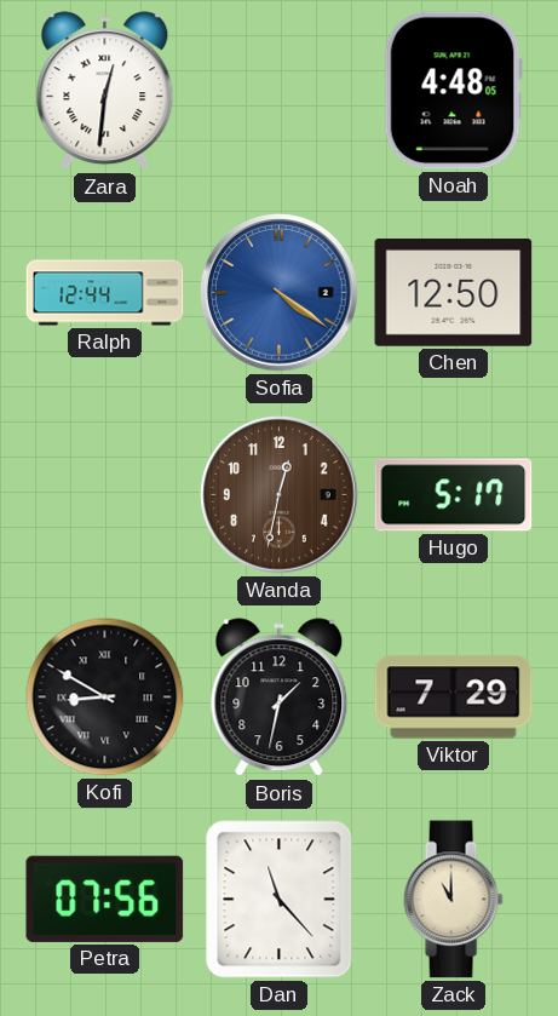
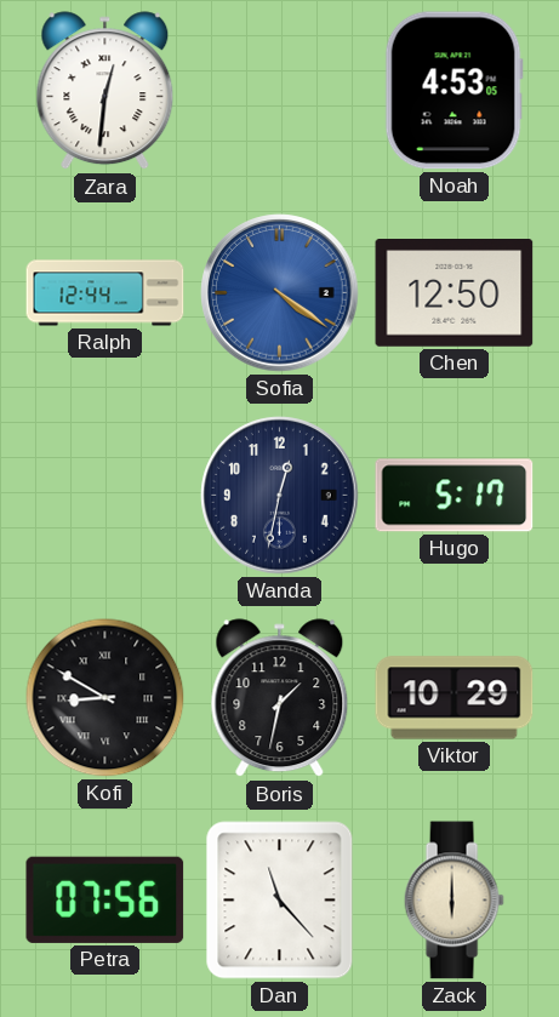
Noah: 4:48 -> 4:53
Wanda dial: brown -> navy
Viktor: 7:29 -> 10:29
Zack: 11:00 -> 6:00
